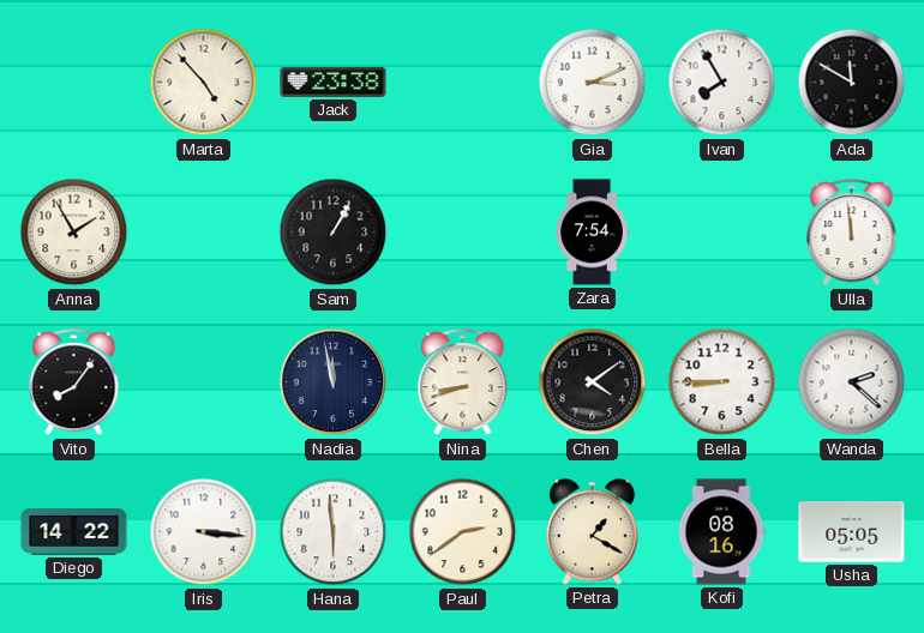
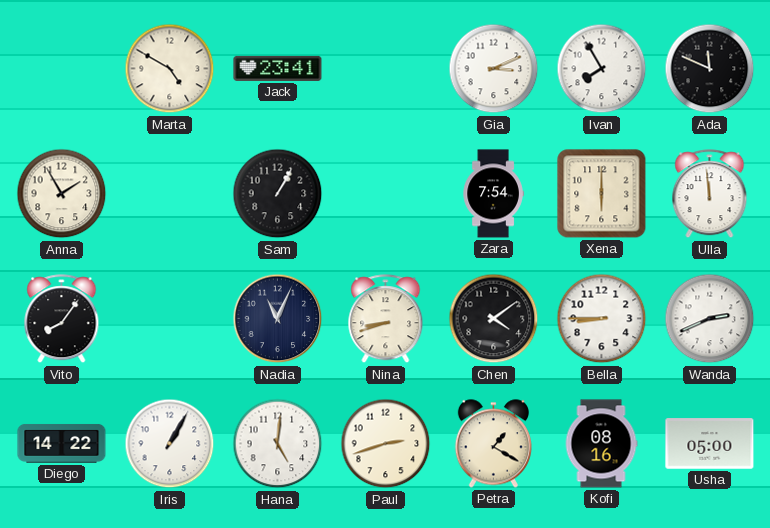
Marta: 4:53 -> 4:50
Jack: 23:38 -> 23:41
Ada: 11:50 -> 11:49
Xena: none -> 6:00
Nadia: 11:58 -> 11:04
Wanda: 2:22 -> 2:41
Iris: 3:16 -> 1:05
Hana: 5:59 -> 5:01
Paul: 2:39 -> 2:42
Usha: 05:05 -> 05:00
